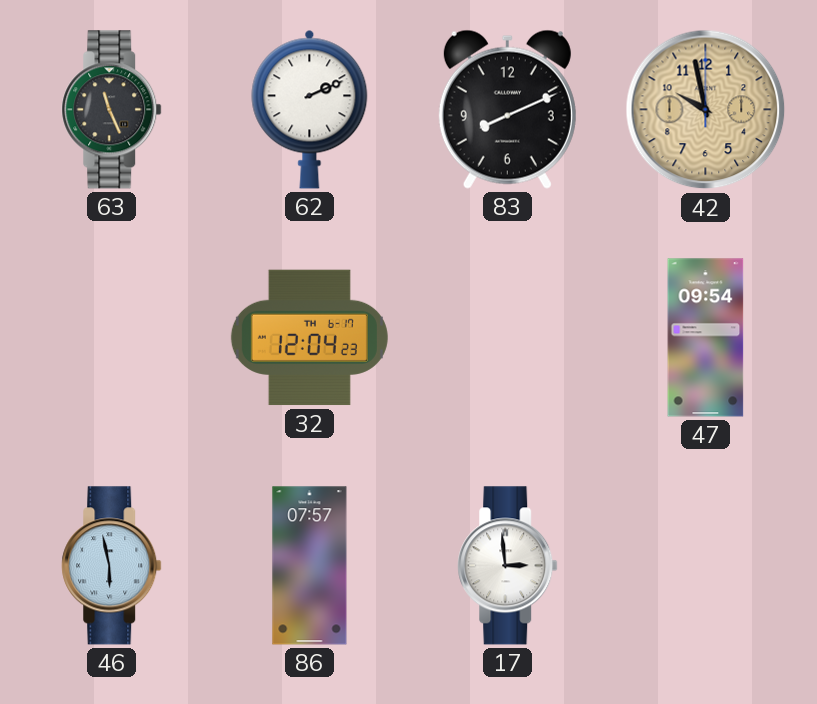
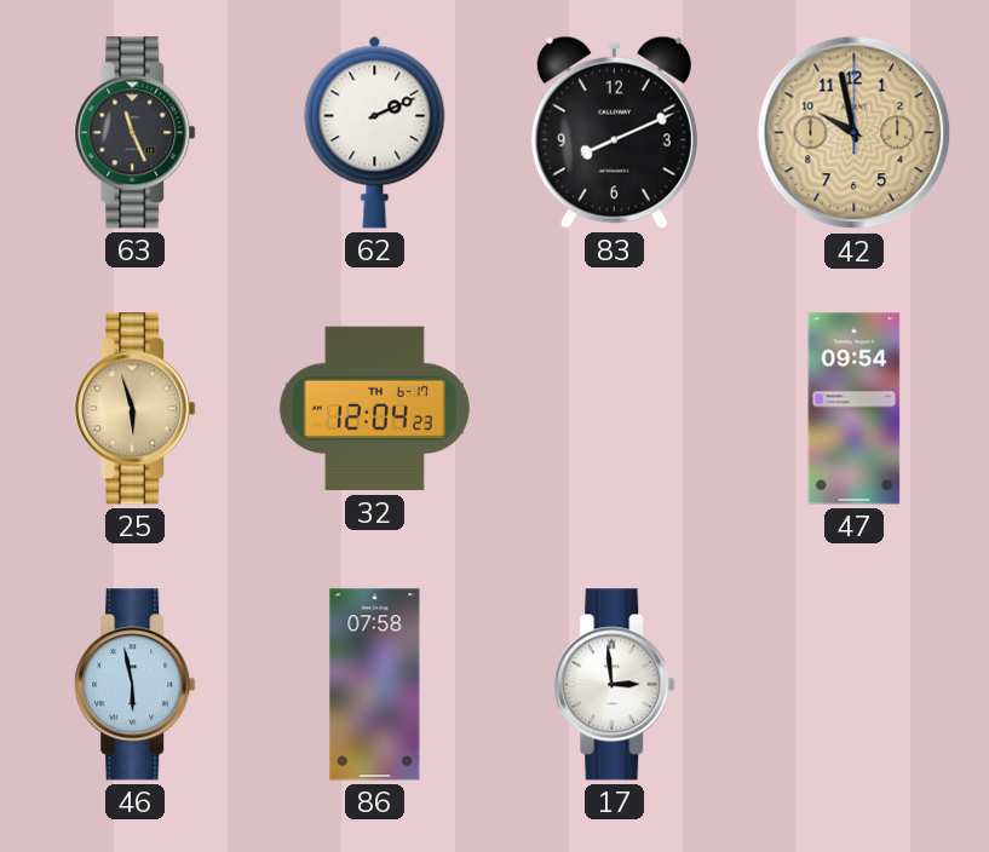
25: none -> 5:57
86: 07:57 -> 07:58
